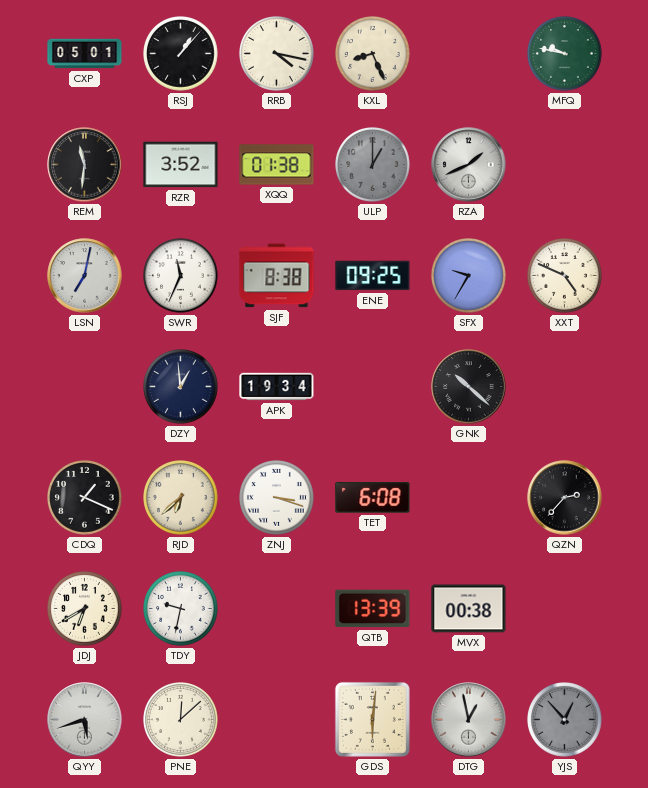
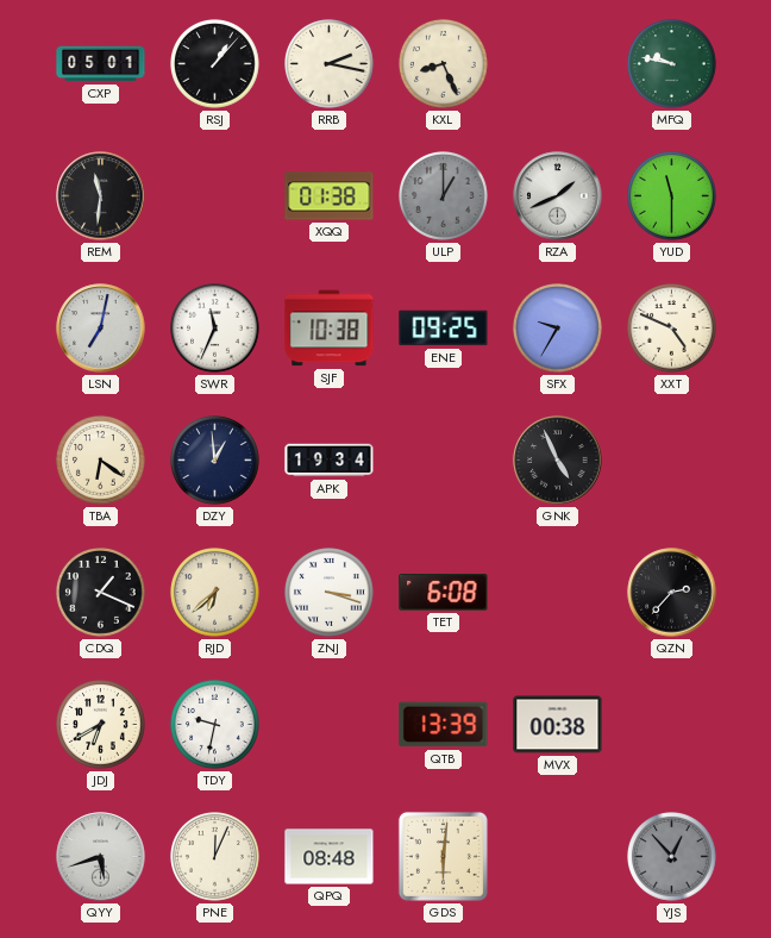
RRB: 4:17 -> 2:17
RZR: 3:52 -> none
YUD: none -> 11:30
SJF: 8:38 -> 10:38
TBA: none -> 6:21
GNK: 10:22 -> 4:56
PNE: 12:08 -> 12:04
QPQ: none -> 08:48
DTG: 12:58 -> none
